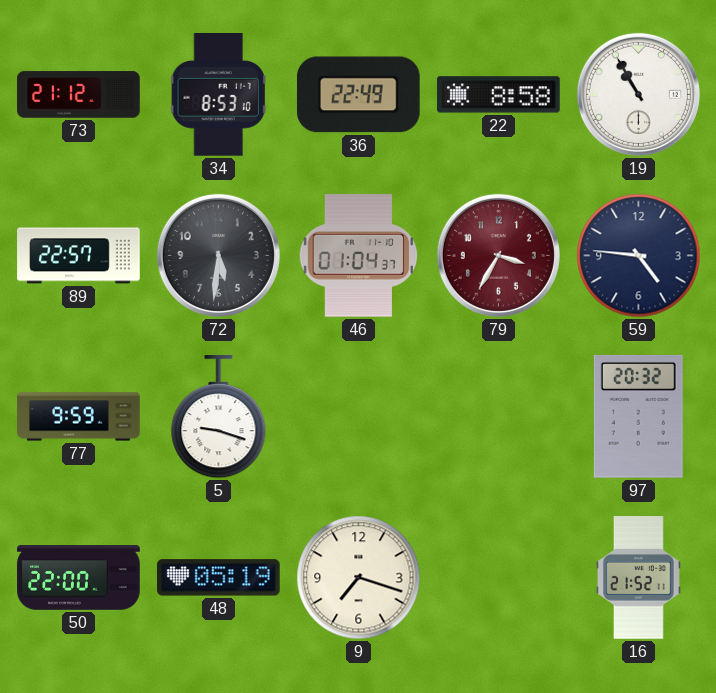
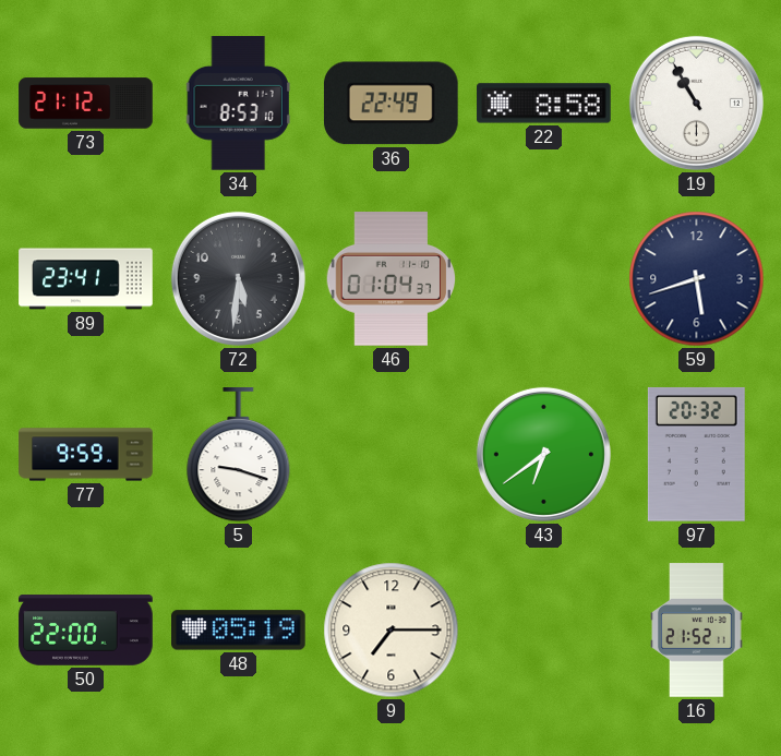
89: 22:57 -> 23:41
79: 3:35 -> none
59: 4:46 -> 5:42
43: none -> 6:39
9: 7:18 -> 7:15
